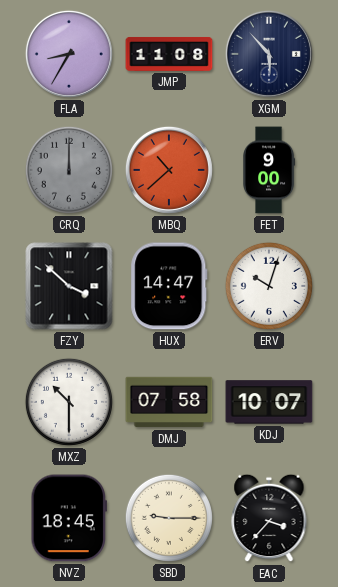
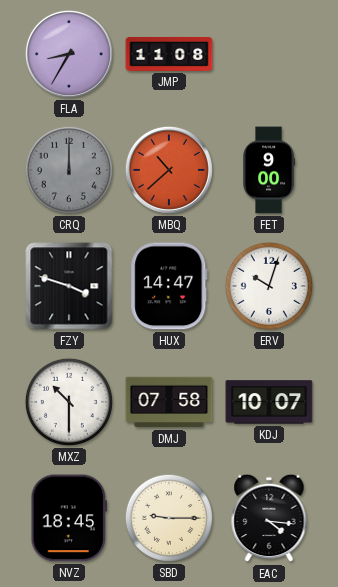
XGM: 5:53 -> none
FZY: 3:52 -> 3:48
EAC: 3:37 -> 4:16
